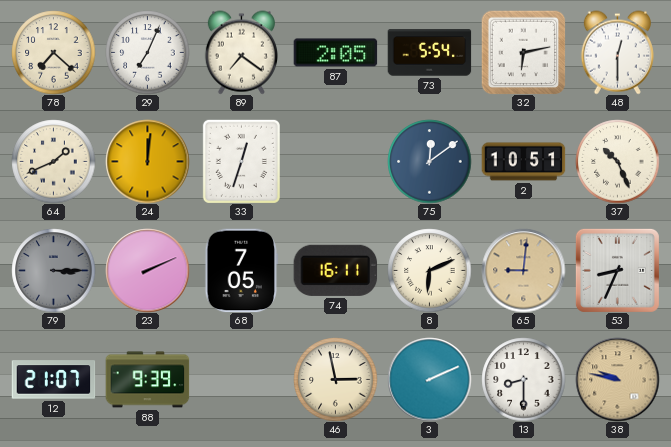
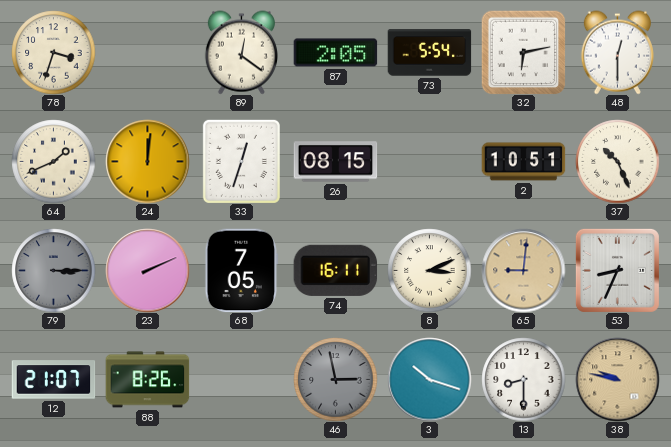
78: 7:22 -> 3:33
29: 7:04 -> none
89: 7:21 -> 12:21
26: none -> 08:15
75: 12:09 -> none
8: 6:11 -> 3:11
88: 9:39 -> 8:26
46 dial: cream -> grey
3: 2:11 -> 10:18
